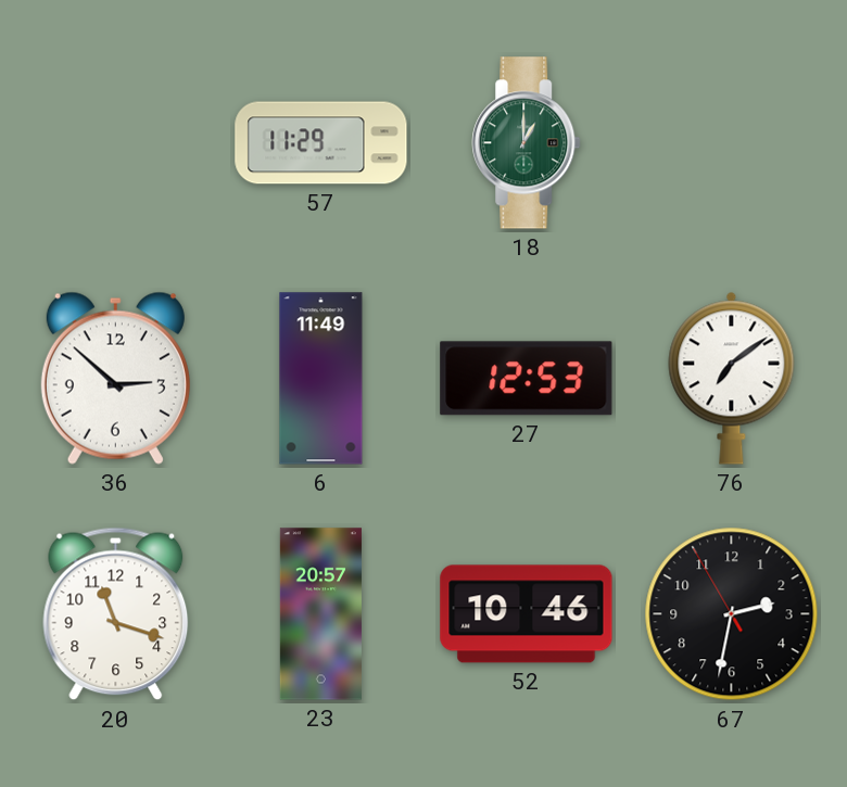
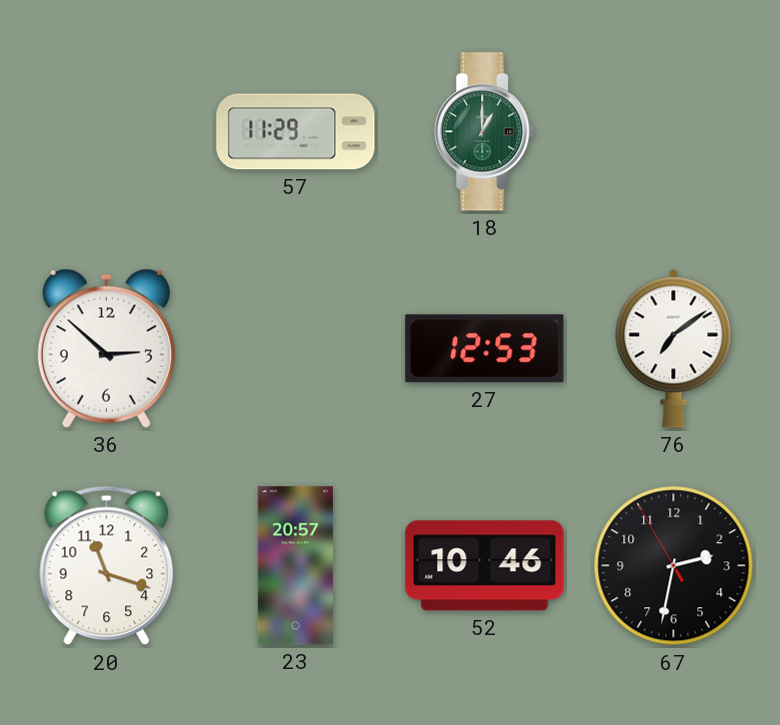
6: 11:49 -> none
